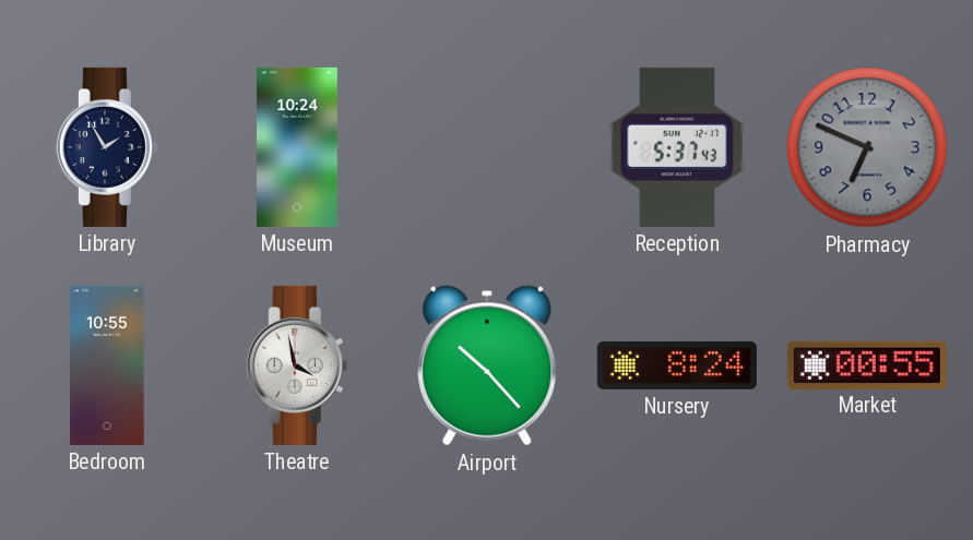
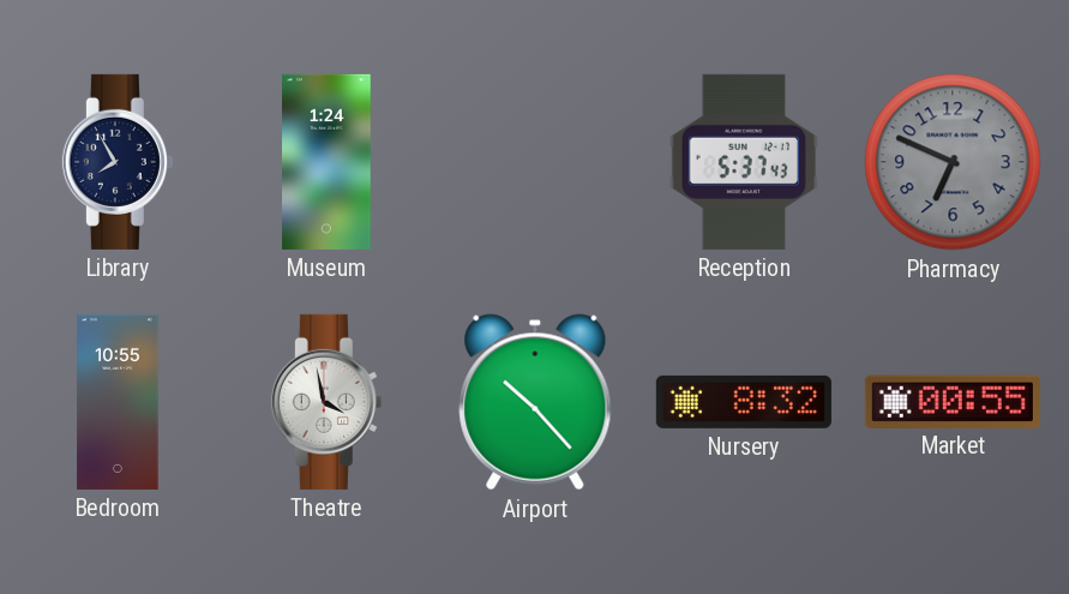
Library: 1:55 -> 7:55
Museum: 10:24 -> 1:24
Nursery: 8:24 -> 8:32
